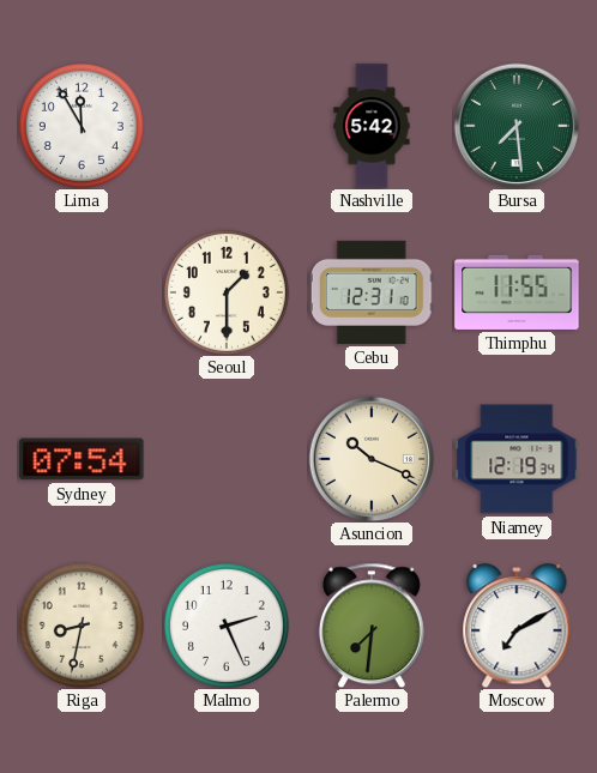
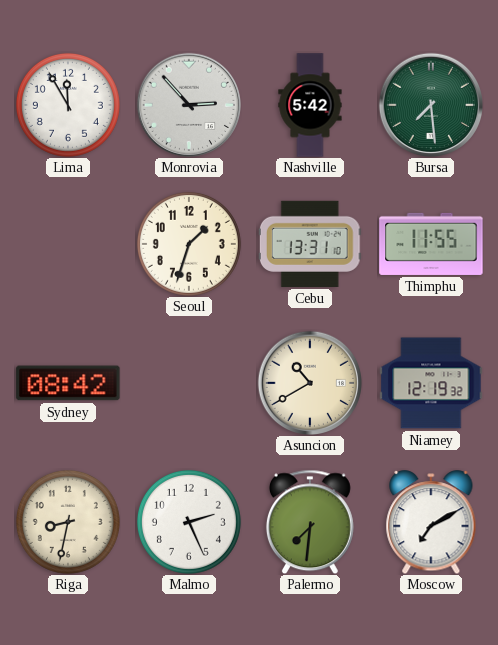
Monrovia: none -> 2:53
Seoul: 1:30 -> 1:33
Cebu: 12:31 -> 13:31
Sydney: 07:54 -> 08:42
Asuncion: 10:19 -> 10:40
Niamey: 12:19:34 -> 12:19:32
